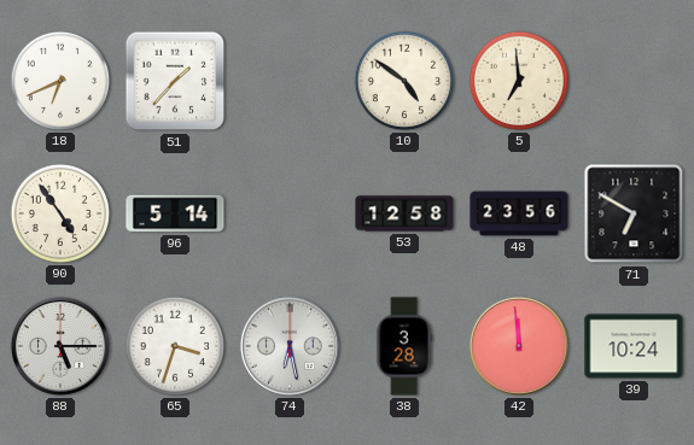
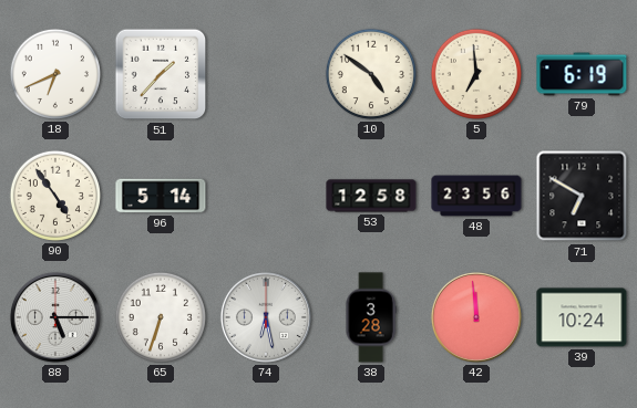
79: none -> 6:19
65: 3:33 -> 6:33
